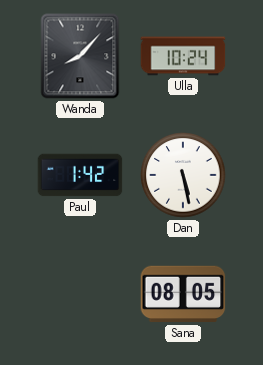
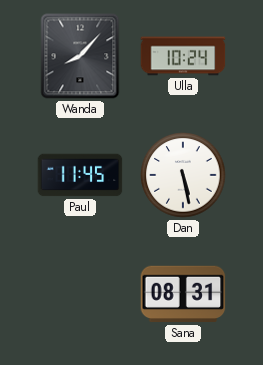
Paul: 1:42 -> 11:45
Sana: 08:05 -> 08:31
